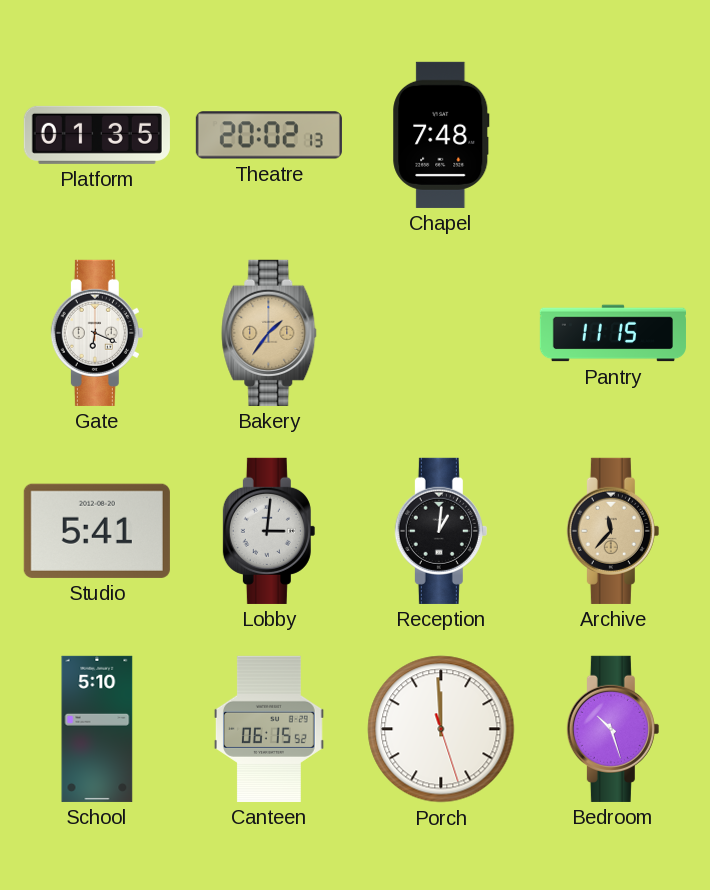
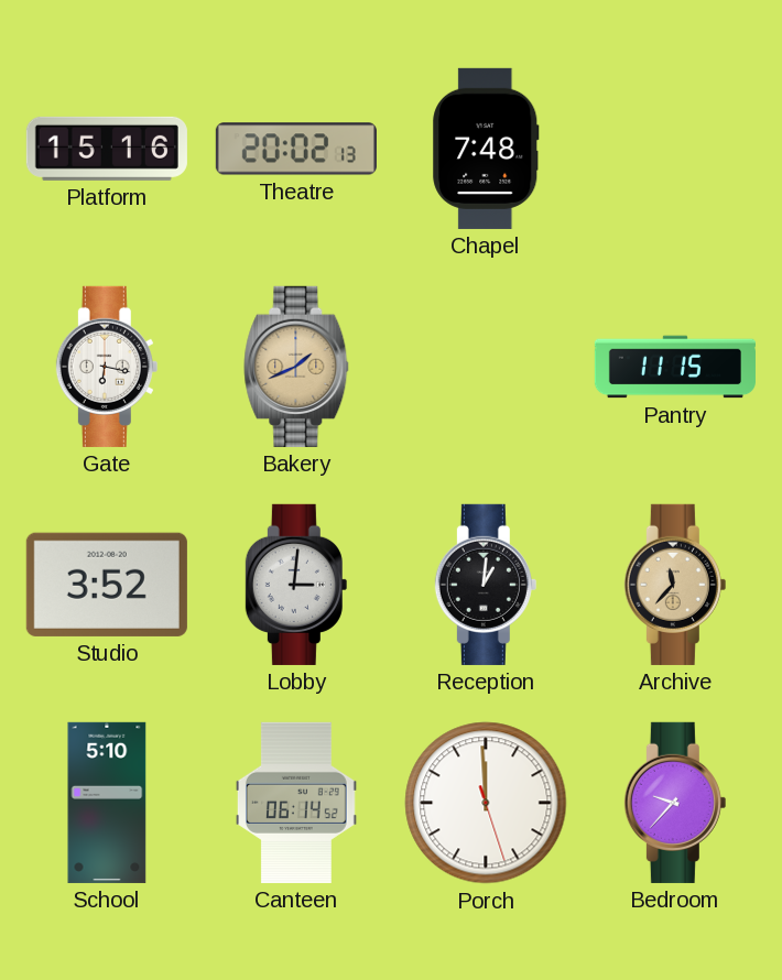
Platform: 01:35 -> 15:16
Gate: 6:19 -> 6:17
Bakery: 1:36 -> 1:41
Studio: 5:41 -> 3:52
Canteen: 06:15 -> 06:14
Bedroom: 10:27 -> 9:37
